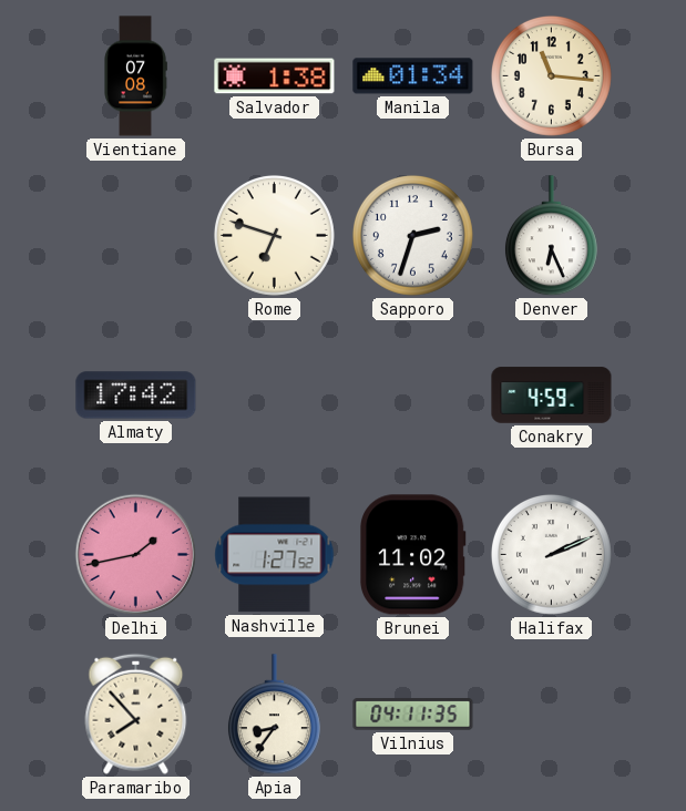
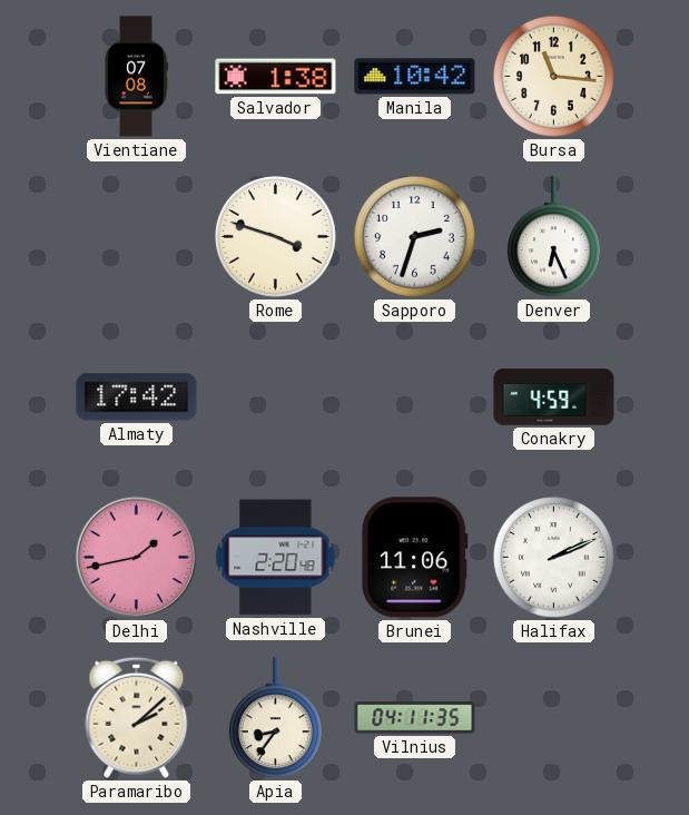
Manila: 01:34 -> 10:42
Rome: 6:48 -> 3:48
Nashville: 1:27 -> 2:20
Brunei: 11:02 -> 11:06
Paramaribo: 7:53 -> 2:08
